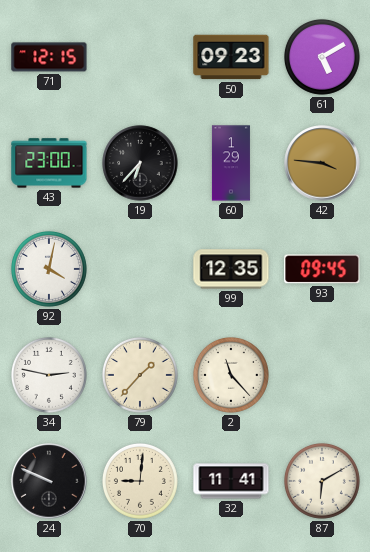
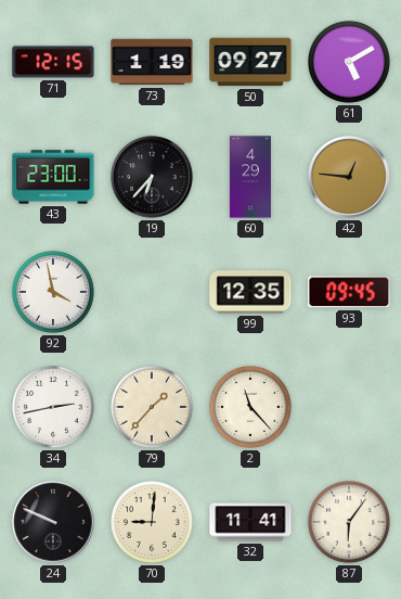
73: none -> 1:19
50: 09:23 -> 09:27
60: 1:29 -> 4:29
42: 3:46 -> 12:46
92: 4:02 -> 3:58
34: 2:47 -> 2:43
87: 6:10 -> 6:06
